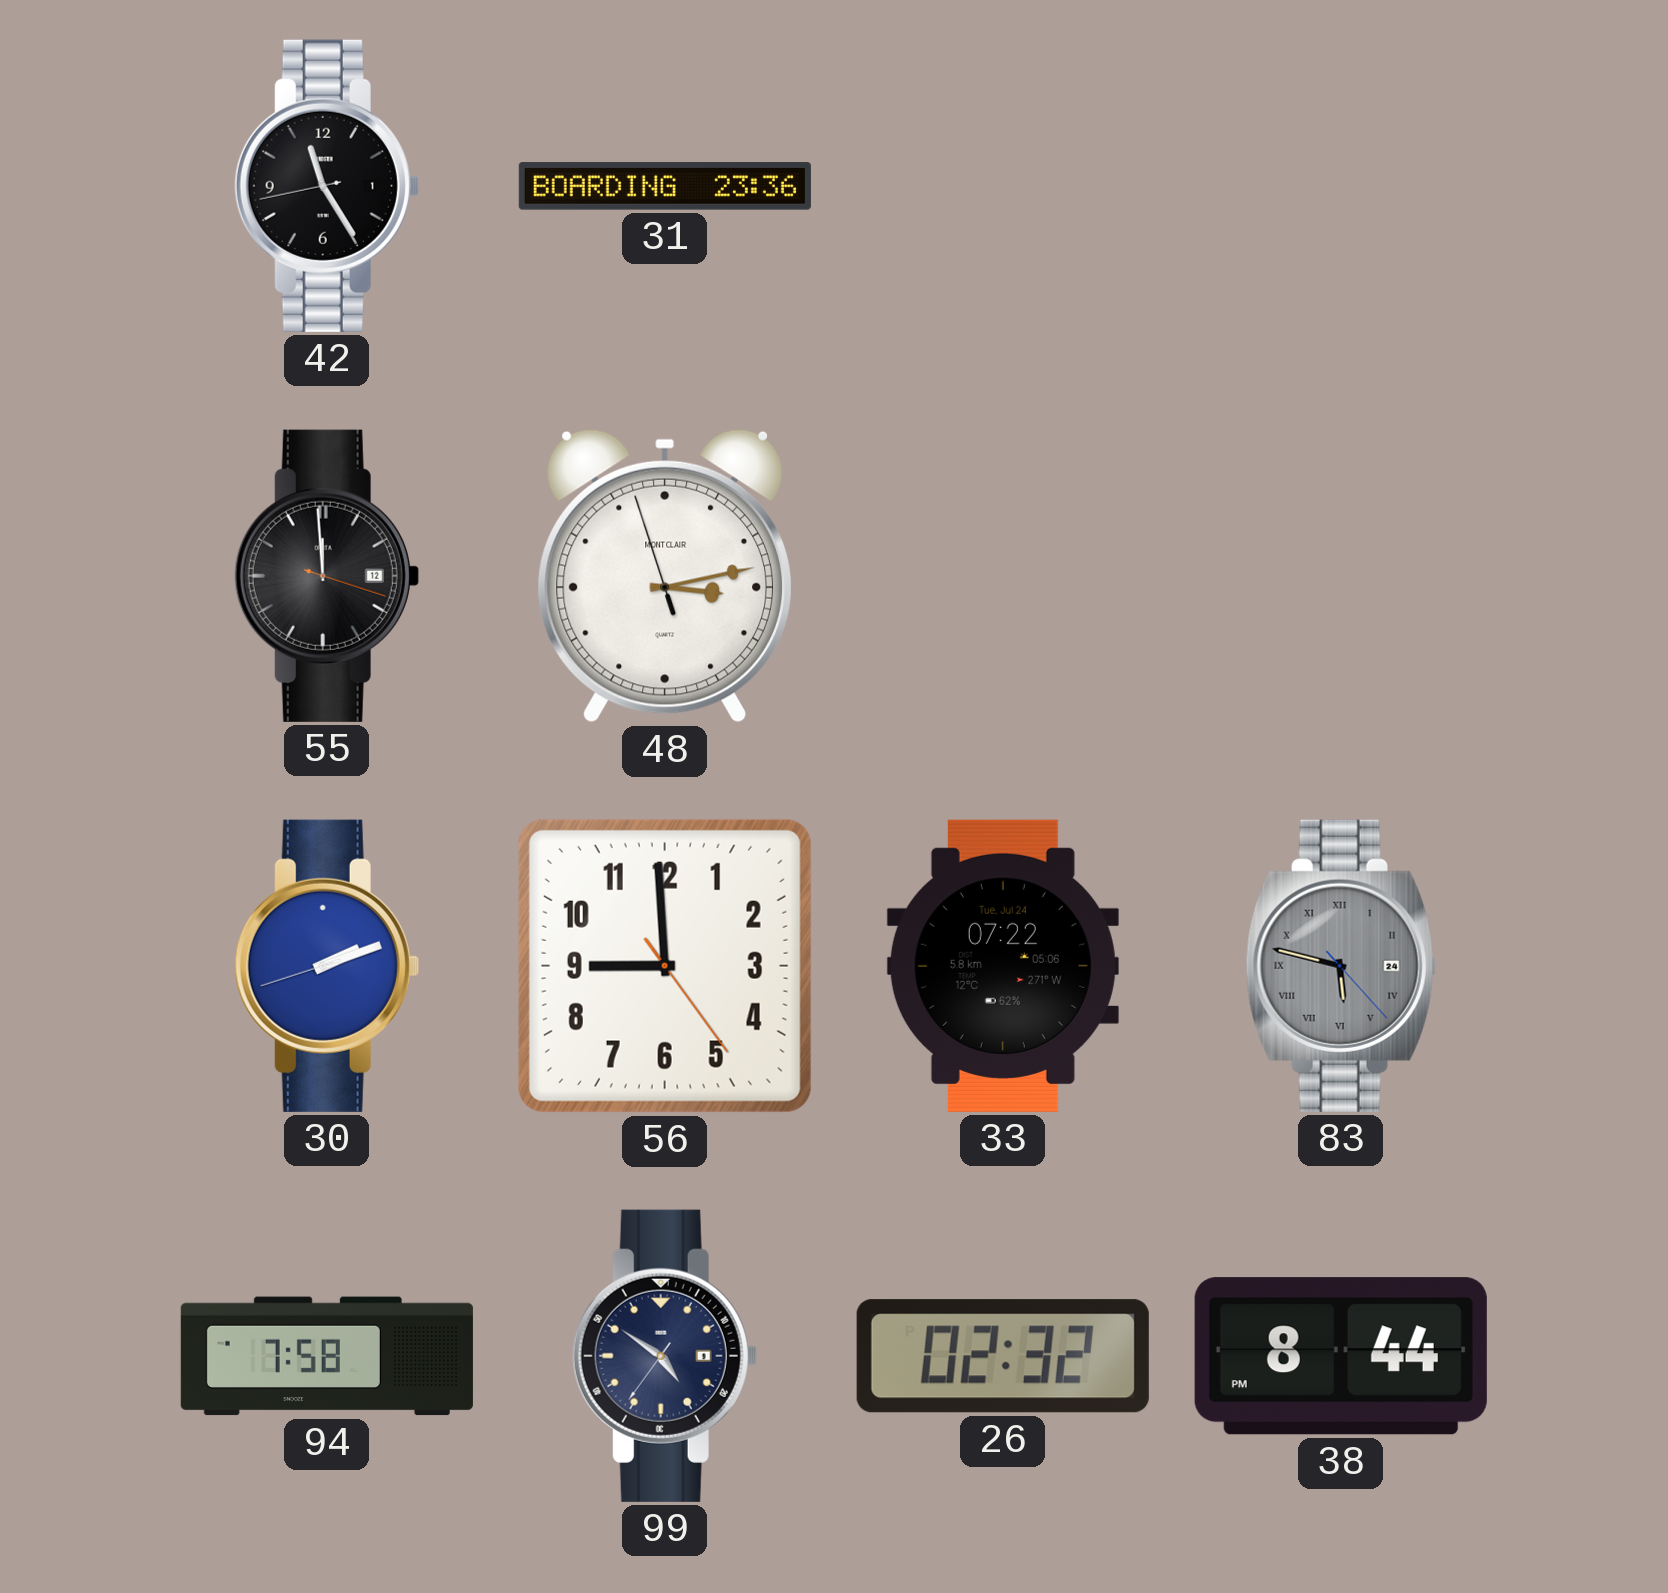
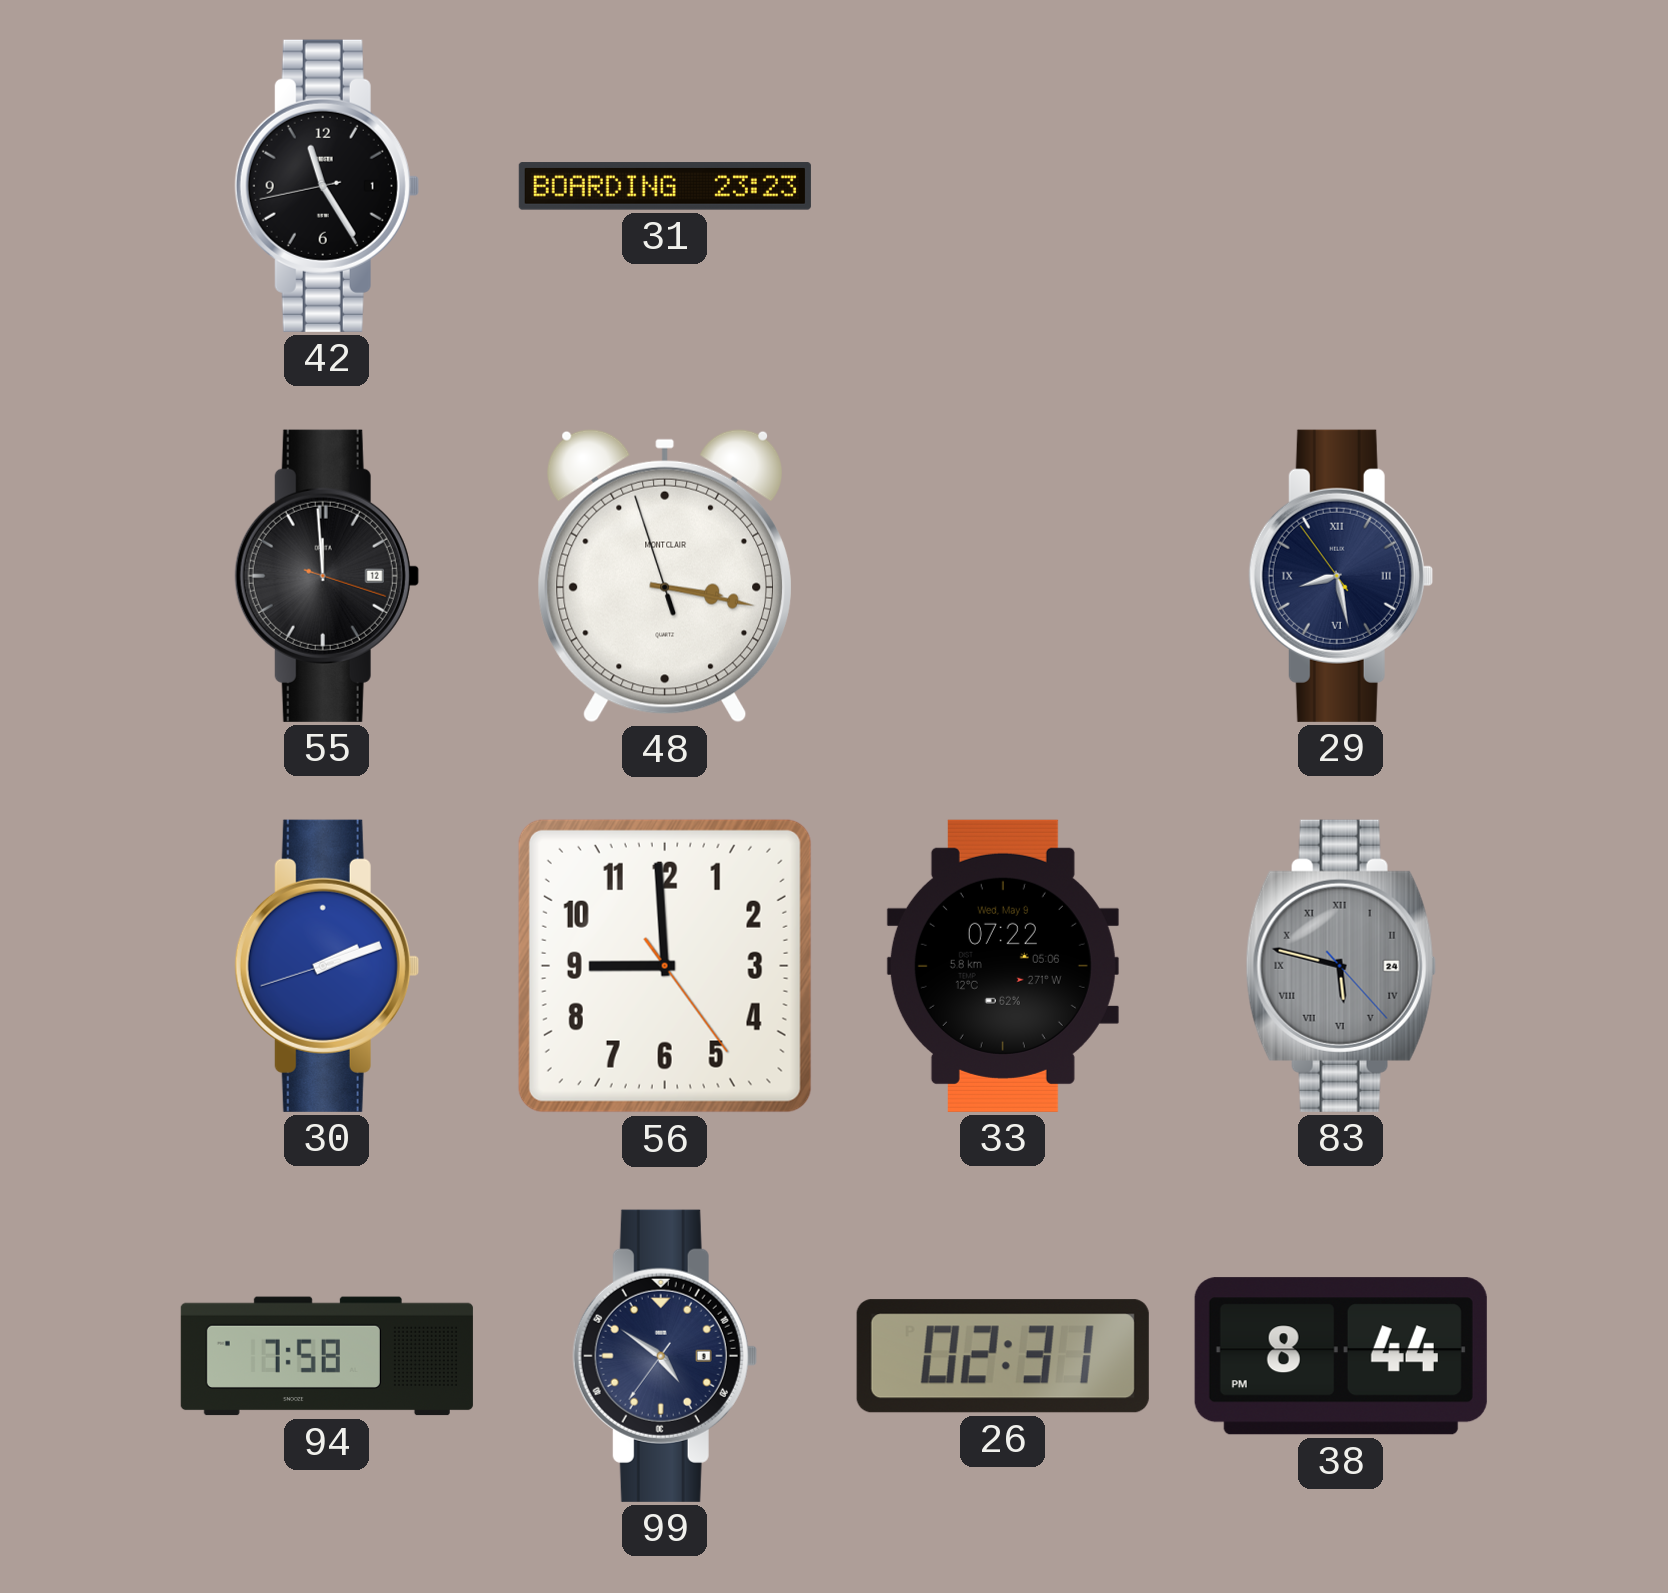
31: 23:36 -> 23:23
48: 3:12 -> 3:16
29: none -> 8:27
33 date: Tue, Jul 24 -> Wed, May 9
26: 02:32 -> 02:31
